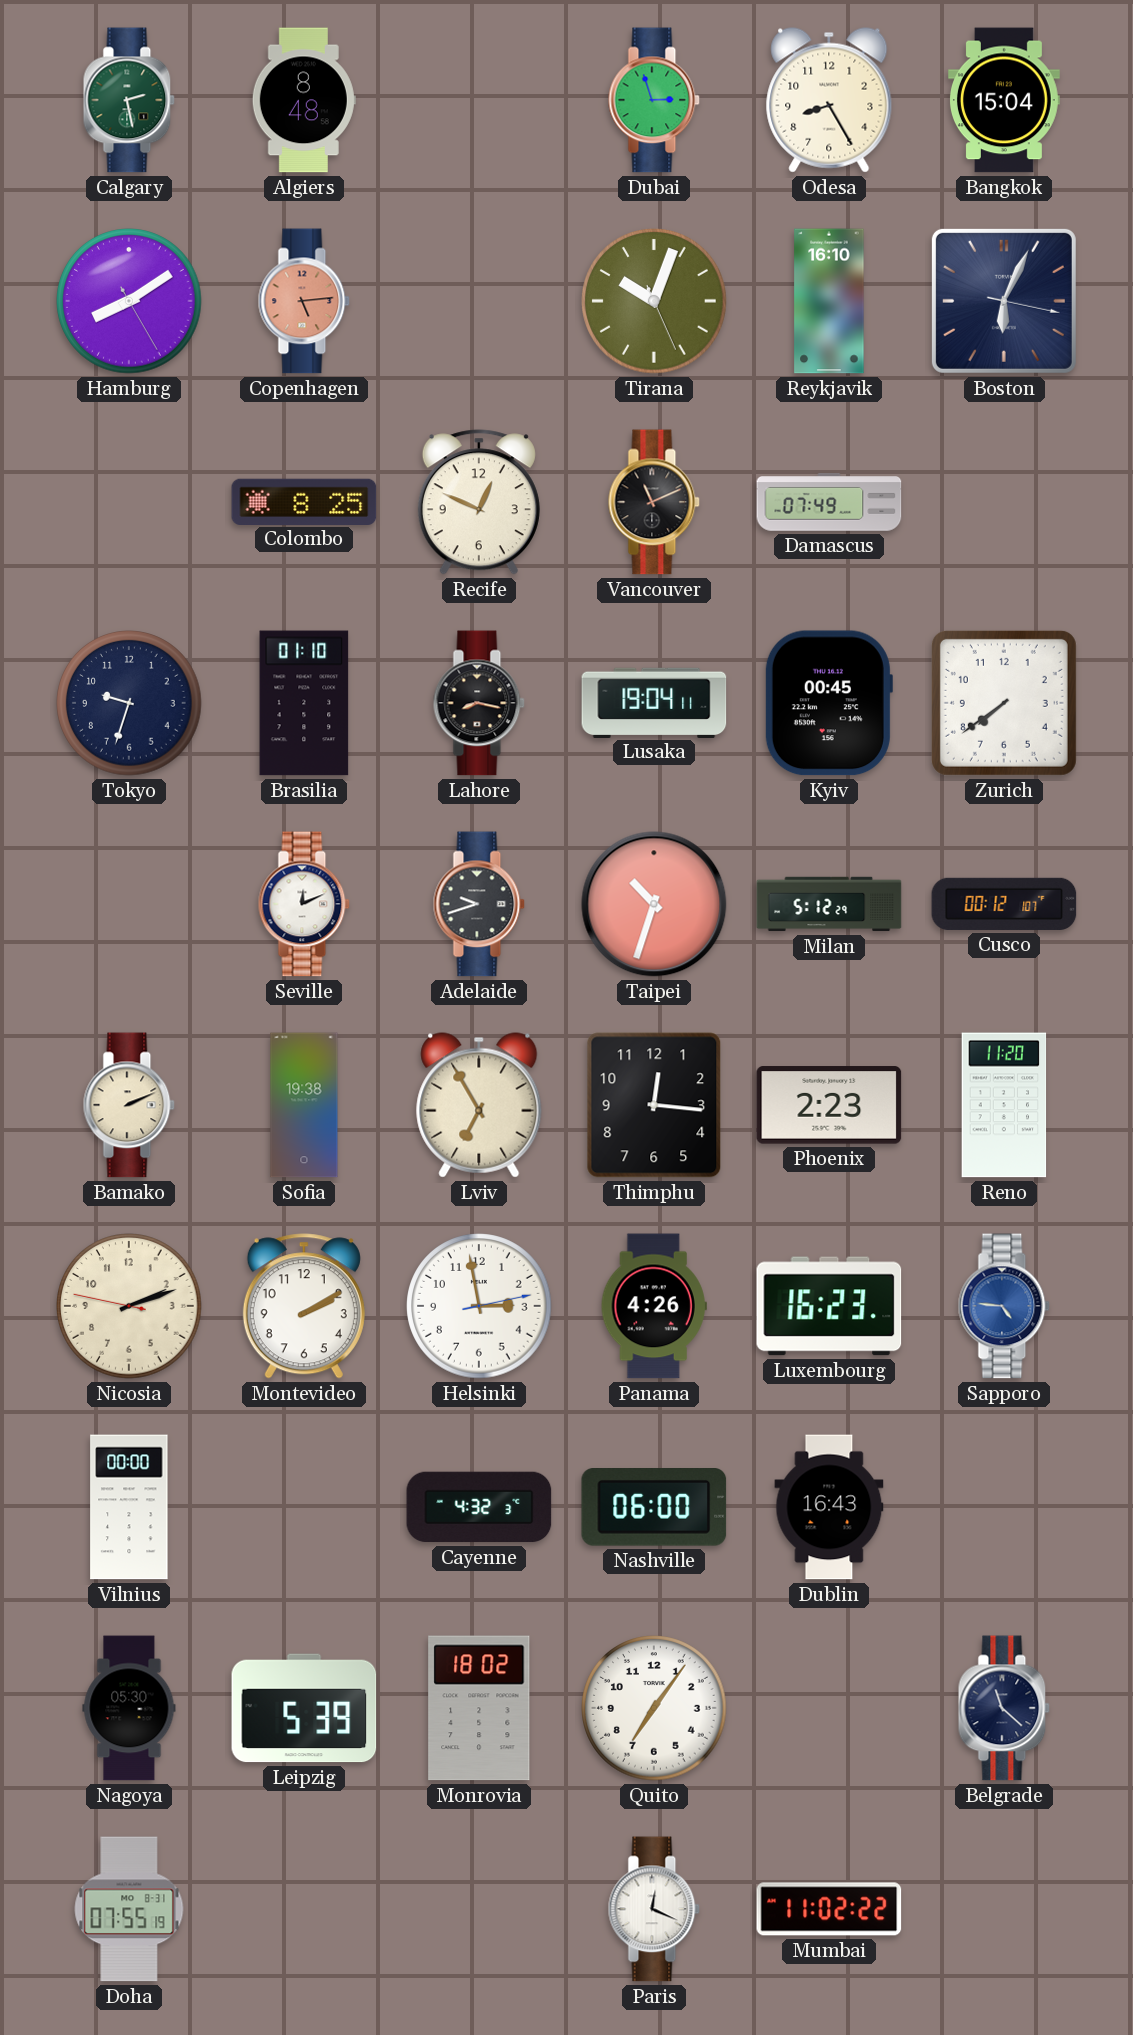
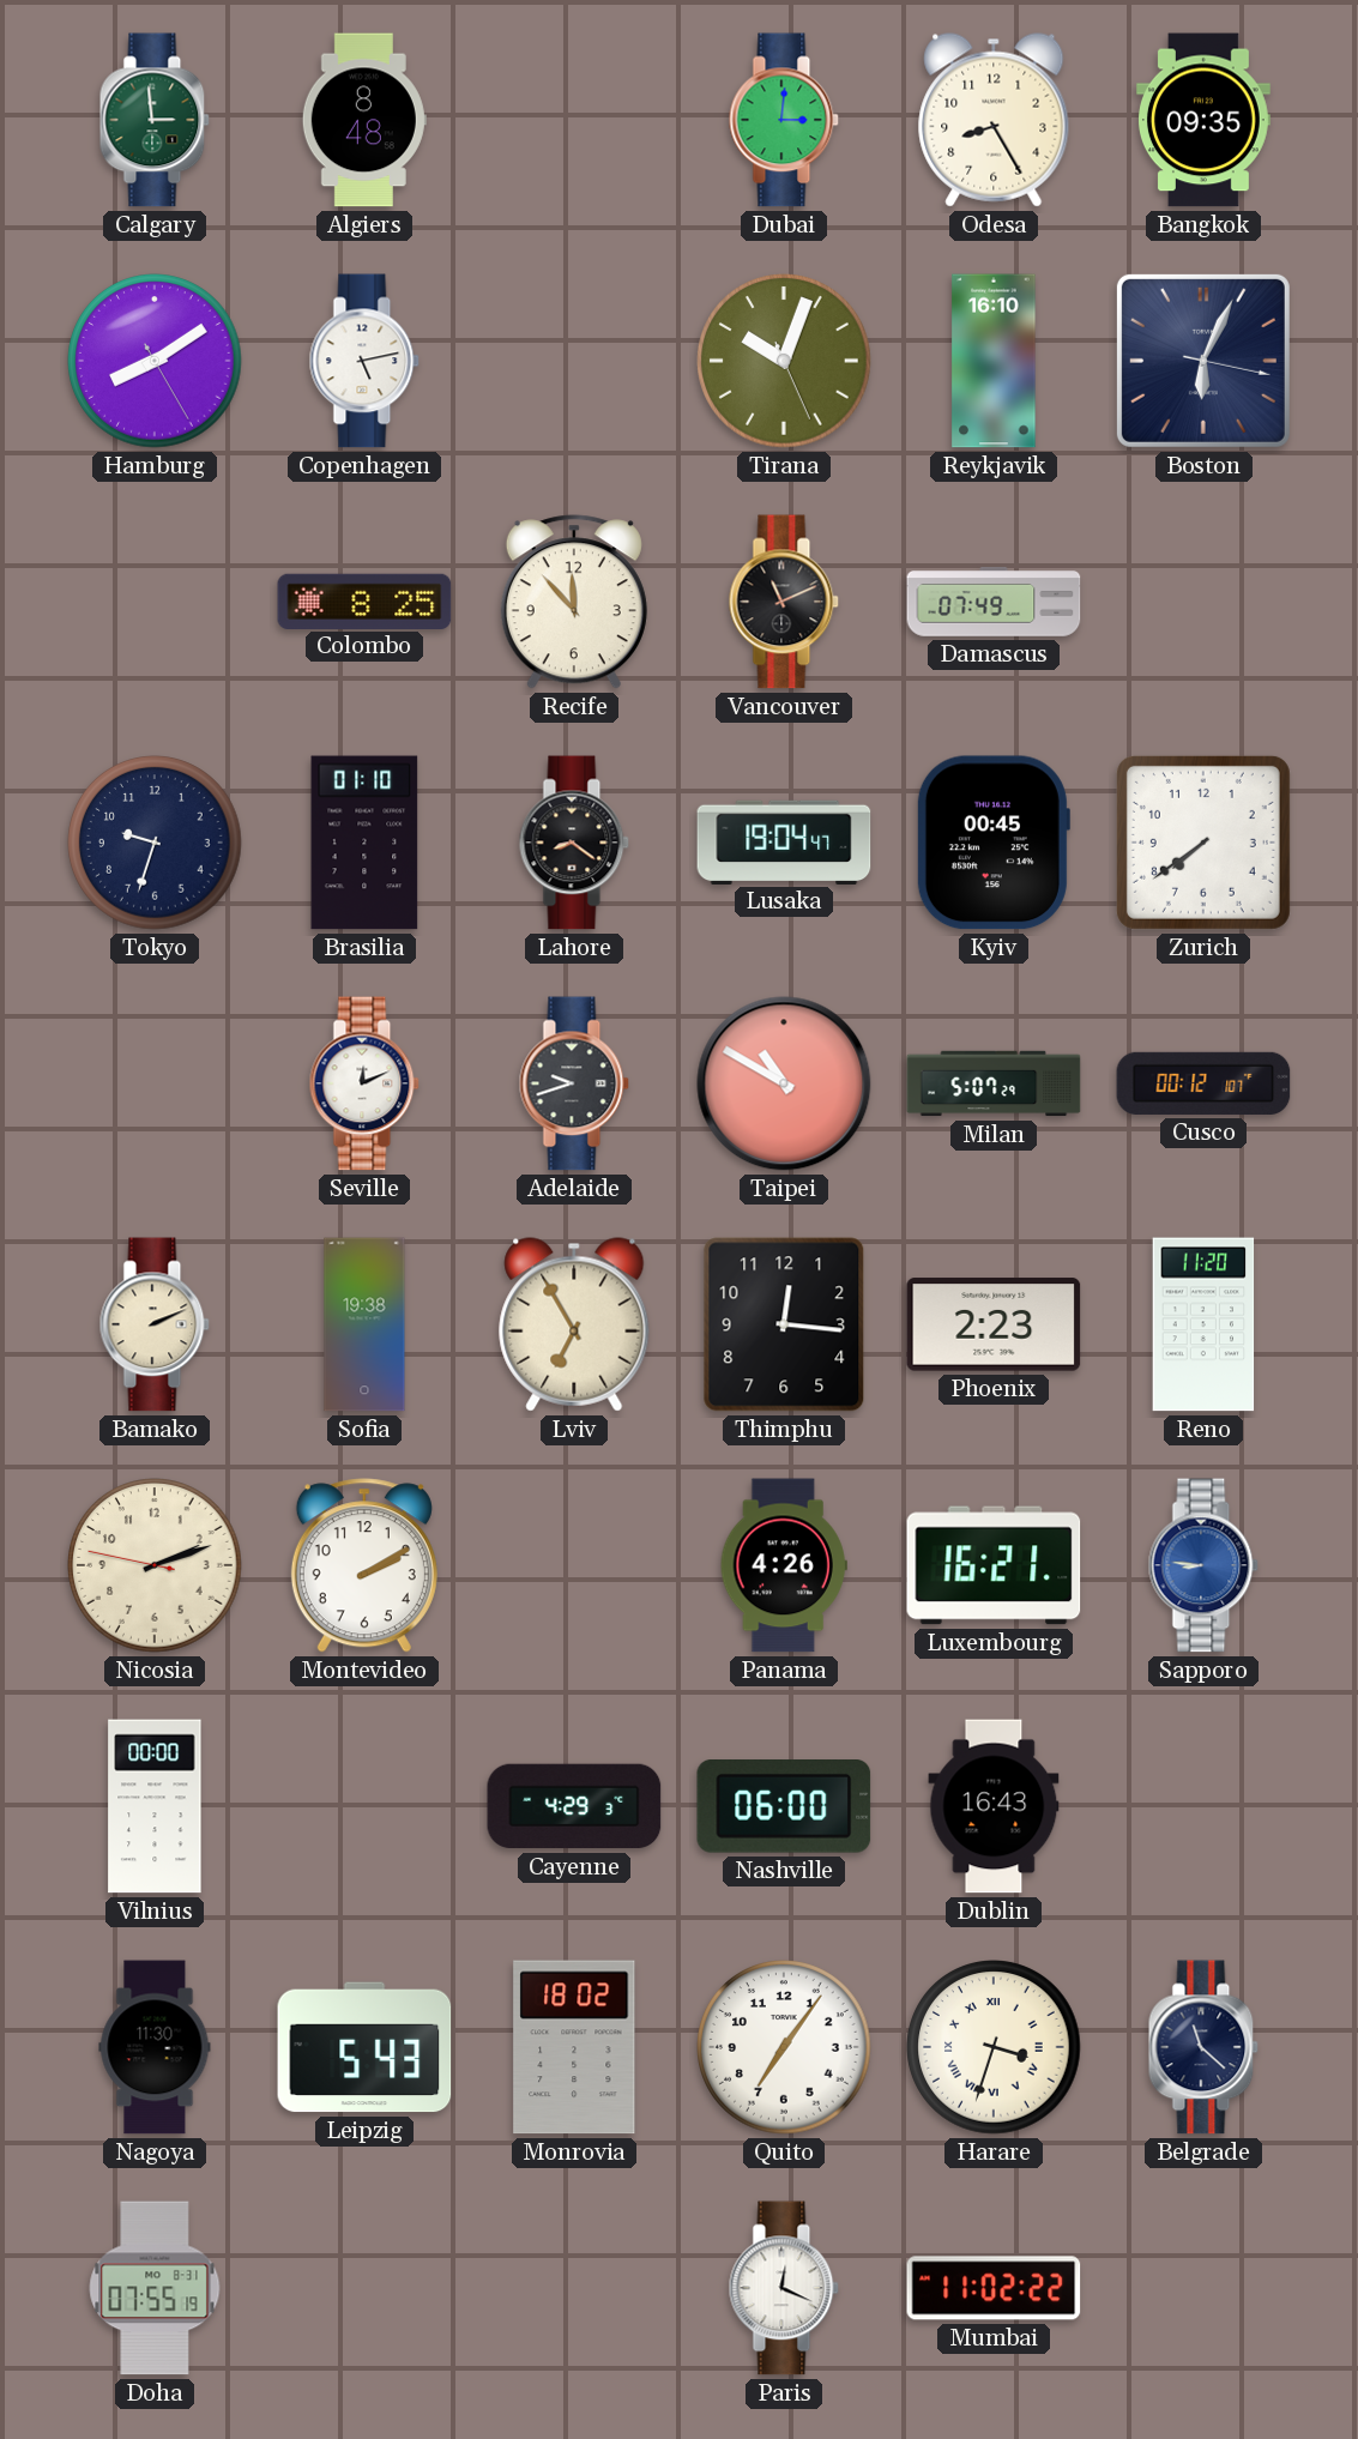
Calgary: 2:28 -> 2:59
Dubai: 2:57 -> 3:01
Bangkok: 15:04 -> 09:35
Copenhagen: 5:14 -> 5:13
Copenhagen dial: salmon -> white
Recife: 12:49 -> 11:53
Lahore: 8:17 -> 8:21
Lusaka: 19:04:11 -> 19:04:47
Taipei: 10:33 -> 10:50
Milan: 5:12 -> 5:07
Helsinki: 2:58 -> none
Luxembourg: 16:23 -> 16:21
Sapporo: 4:46 -> 8:46
Cayenne: 4:32 -> 4:29
Nagoya: 05:30 -> 11:30
Leipzig: 5:39 -> 5:43
Harare: none -> 3:33
